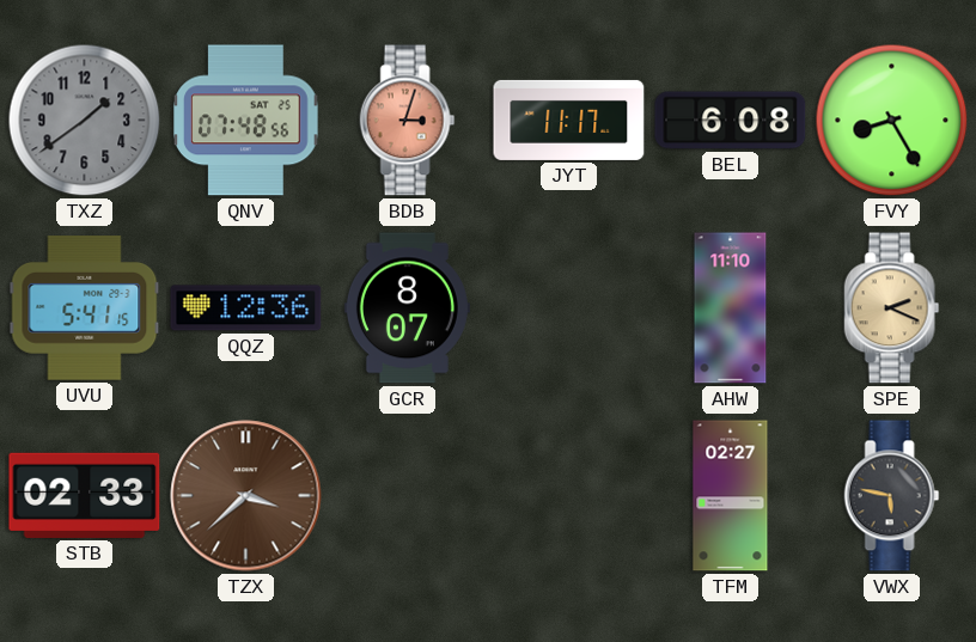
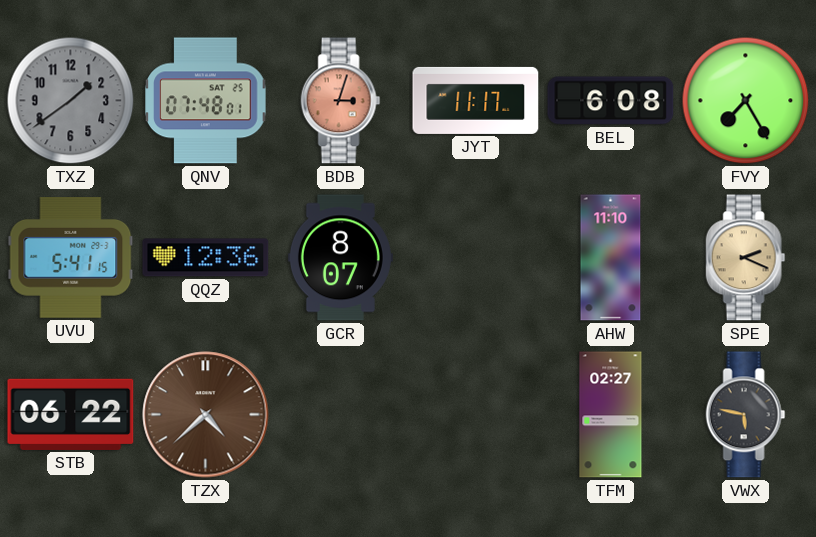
QNV: 07:48:56 -> 07:48:01
FVY: 8:25 -> 7:25
STB: 02:33 -> 06:22
TZX: 3:38 -> 4:38
